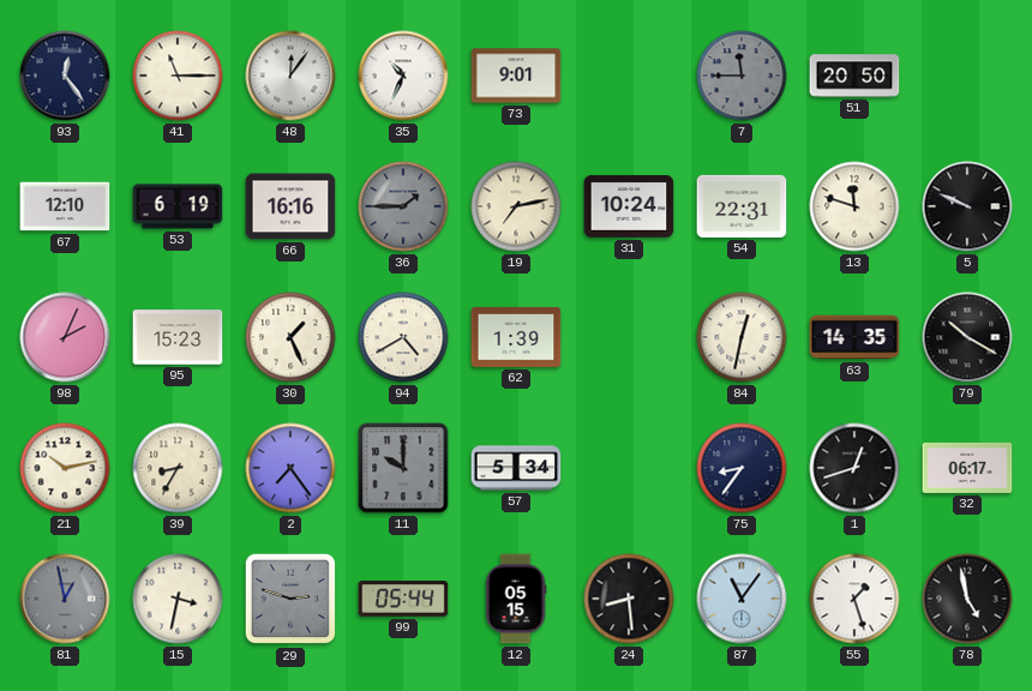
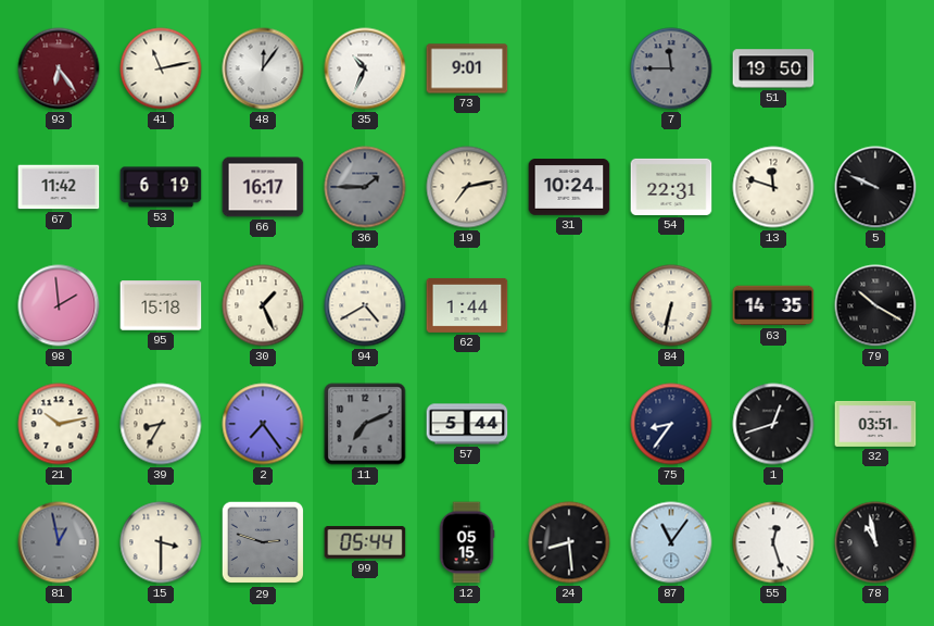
93: 12:24 -> 6:24
93 dial: navy -> burgundy
41: 11:15 -> 11:13
51: 20:50 -> 19:50
67: 12:10 -> 11:42
66: 16:16 -> 16:17
98: 2:04 -> 1:59
95: 15:23 -> 15:18
62: 1:39 -> 1:44
84: 12:32 -> 6:32
11: 10:00 -> 7:11
57: 5:34 -> 5:44
32: 06:17 -> 03:51
15: 3:32 -> 3:30
55: 1:27 -> 12:27
78: 4:58 -> 10:58
